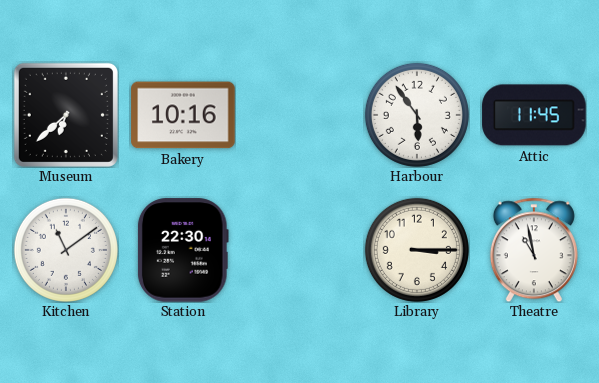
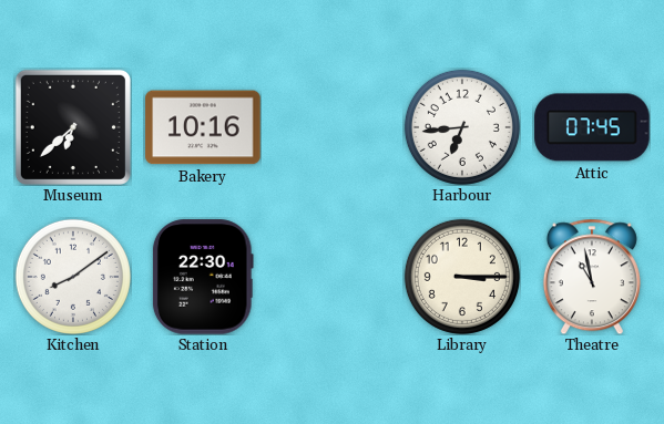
Harbour: 5:54 -> 6:44
Attic: 11:45 -> 07:45
Kitchen: 11:09 -> 8:09
